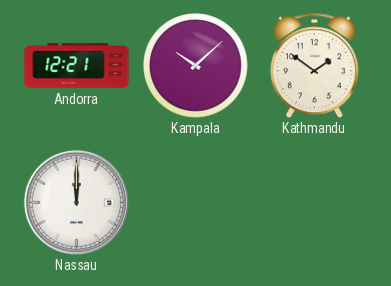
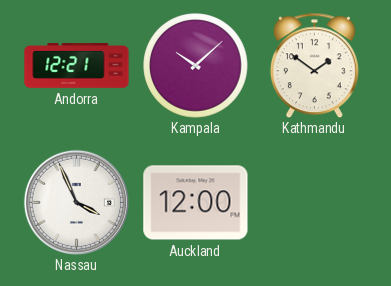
Nassau: 12:00 -> 3:56
Auckland: none -> 12:00
